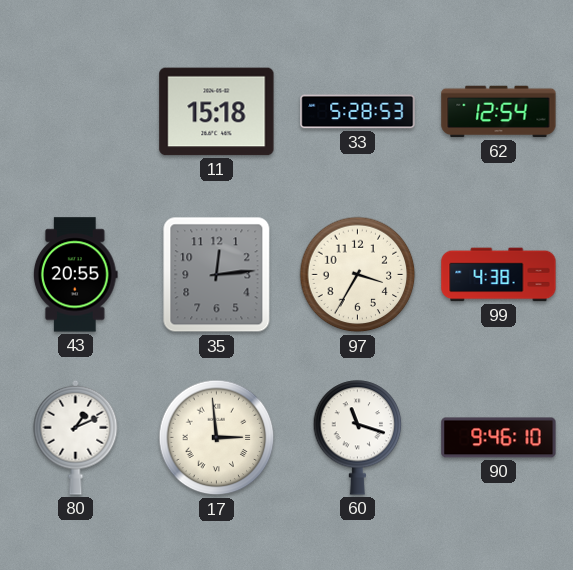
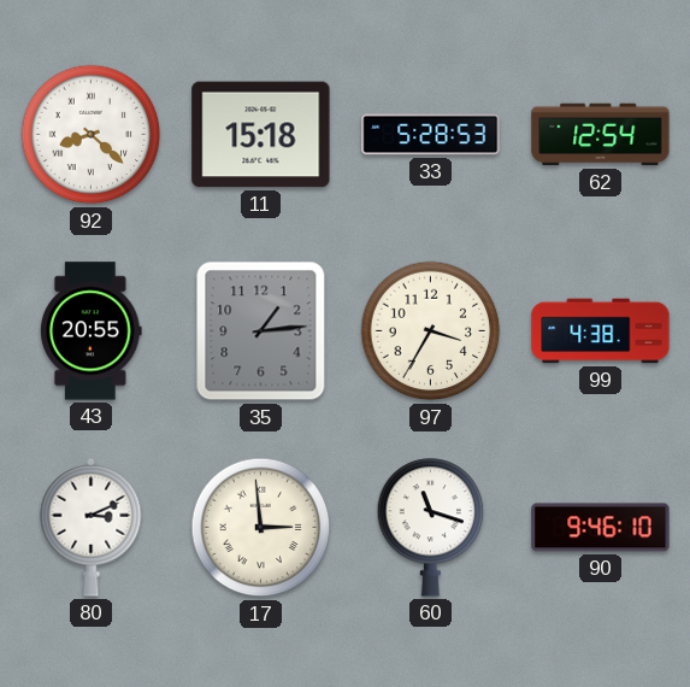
92: none -> 8:22
35: 12:14 -> 1:14
80: 1:11 -> 3:11
